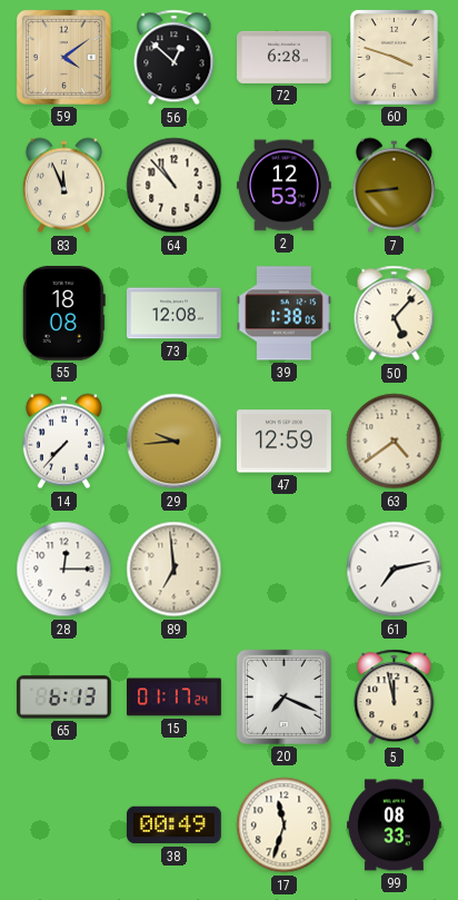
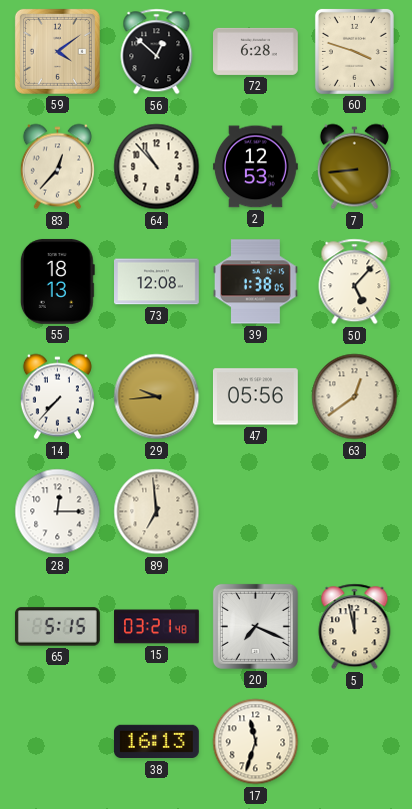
83: 11:56 -> 12:37
55: 18:08 -> 18:13
47: 12:59 -> 05:56
63: 4:39 -> 12:39
61: 7:13 -> none
65: 6:13 -> 5:15
15: 01:17 -> 03:21
38: 00:49 -> 16:13
99: 08:33 -> none
